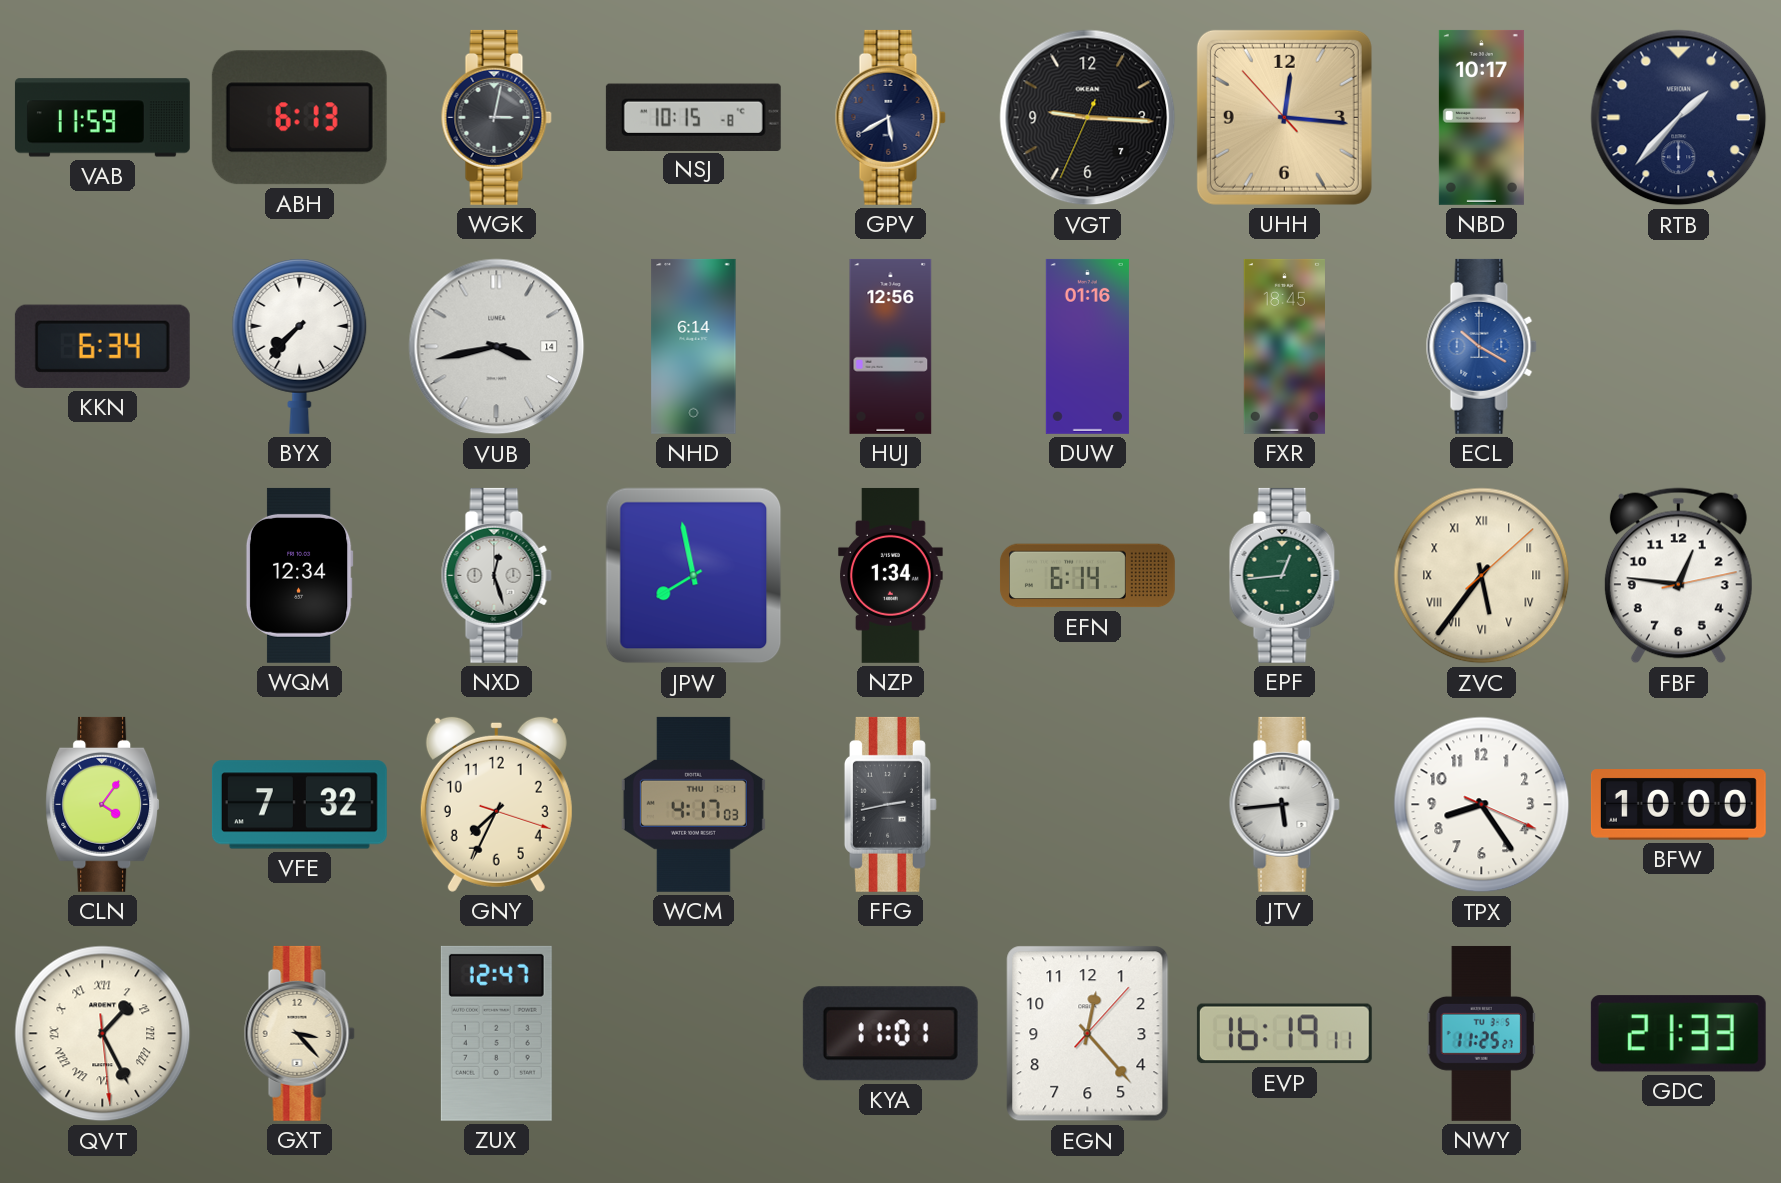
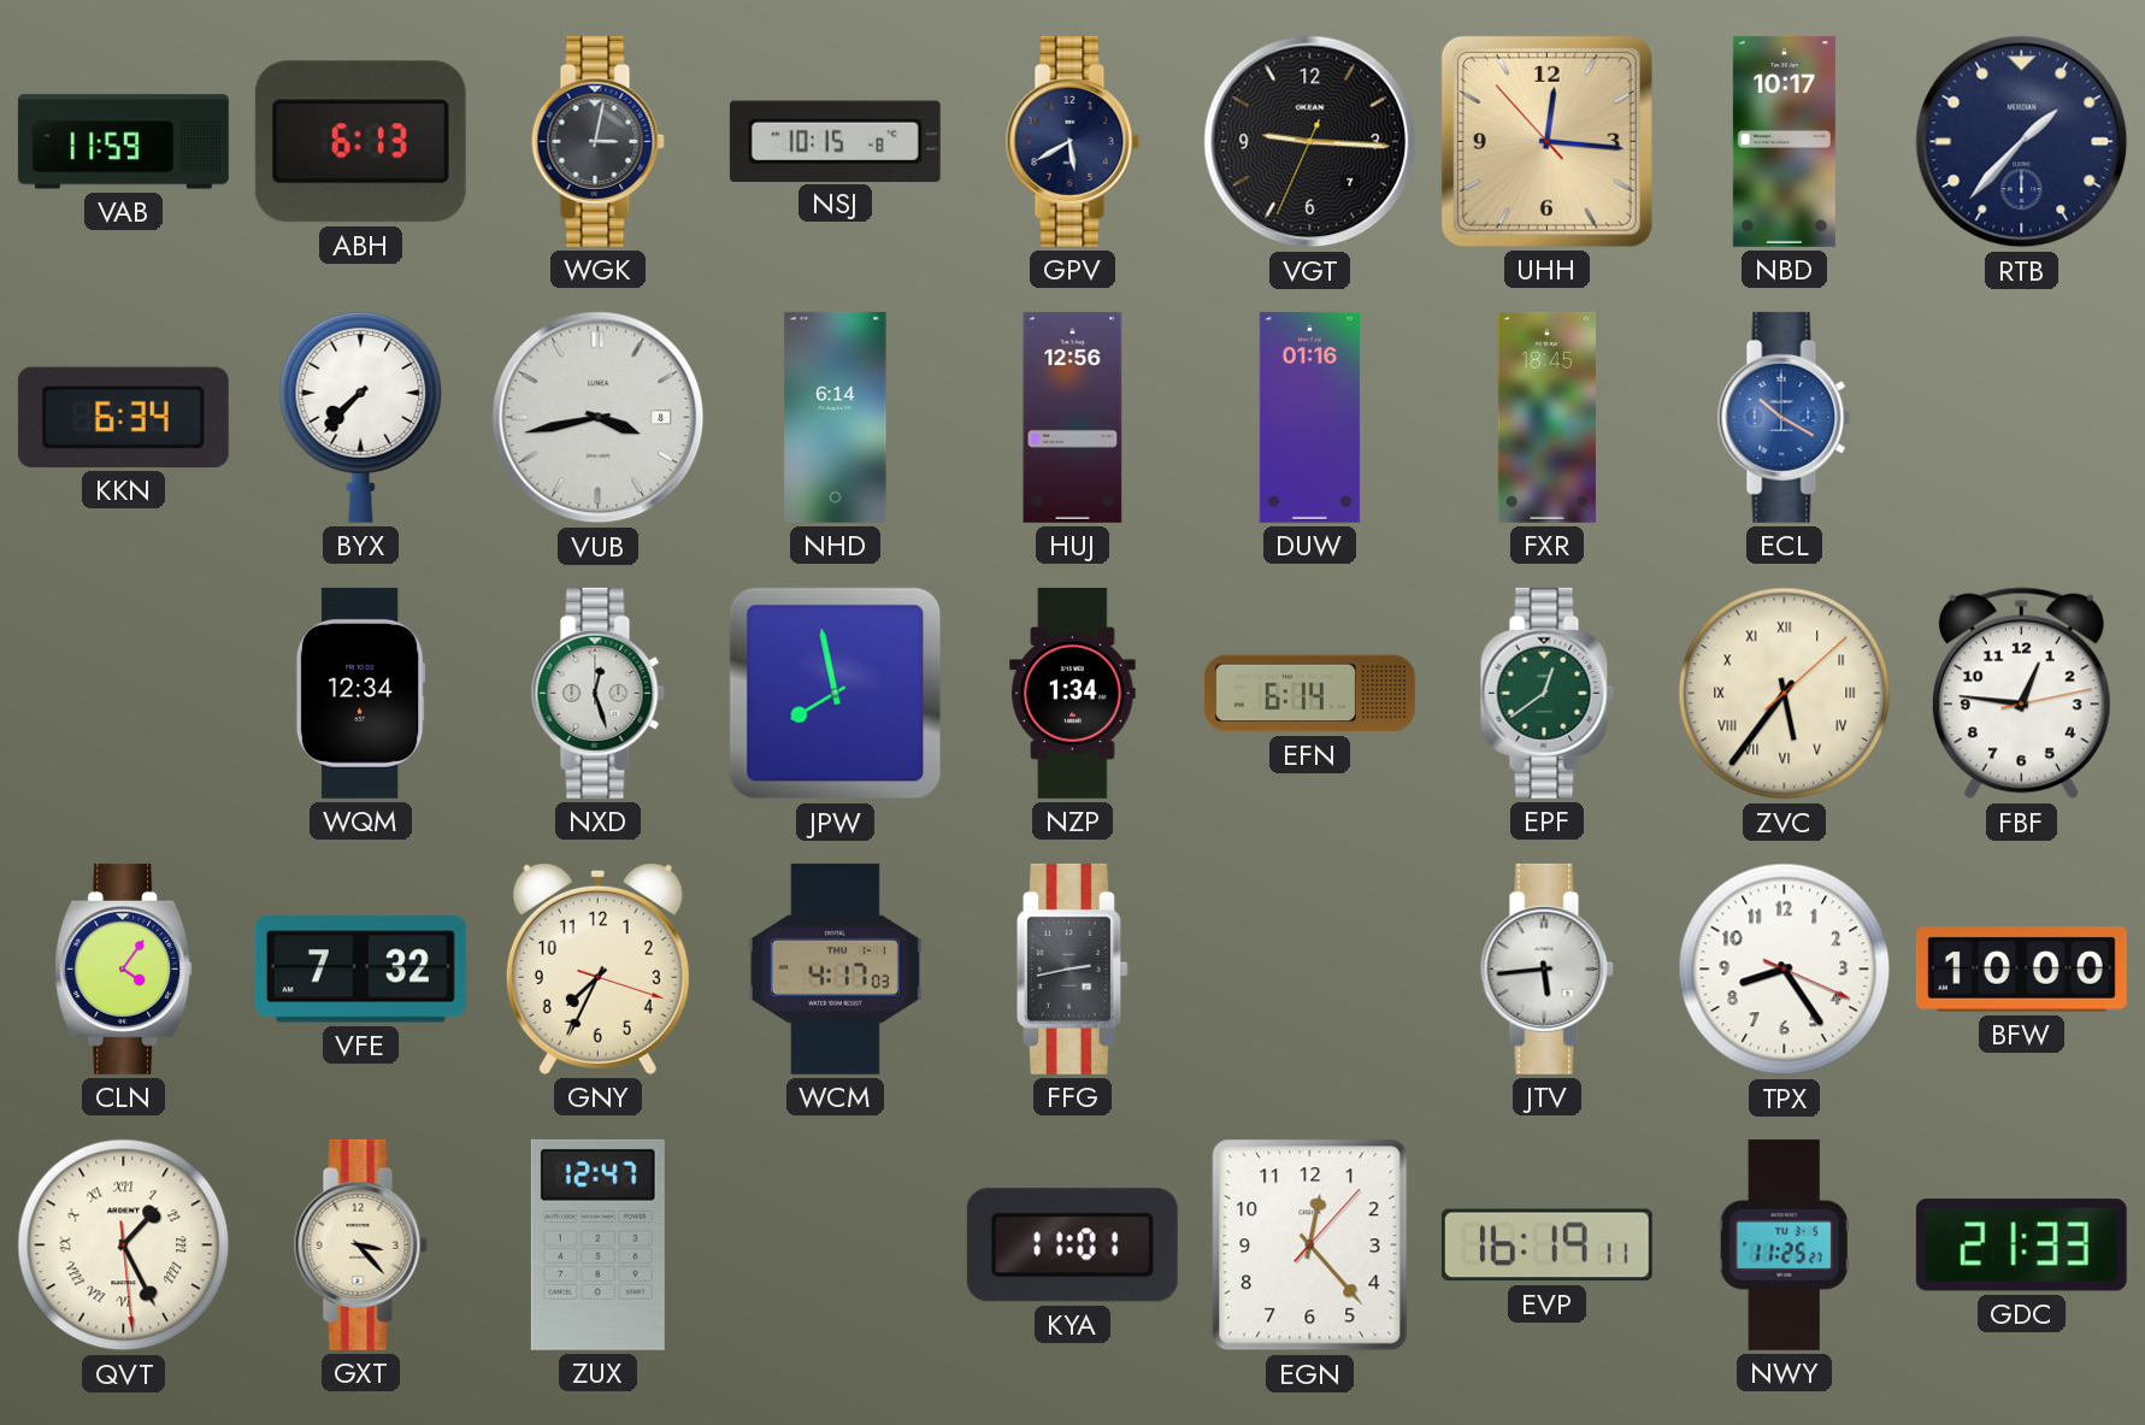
VUB date: 14 -> 8
EPF: 12:44 -> 12:39
